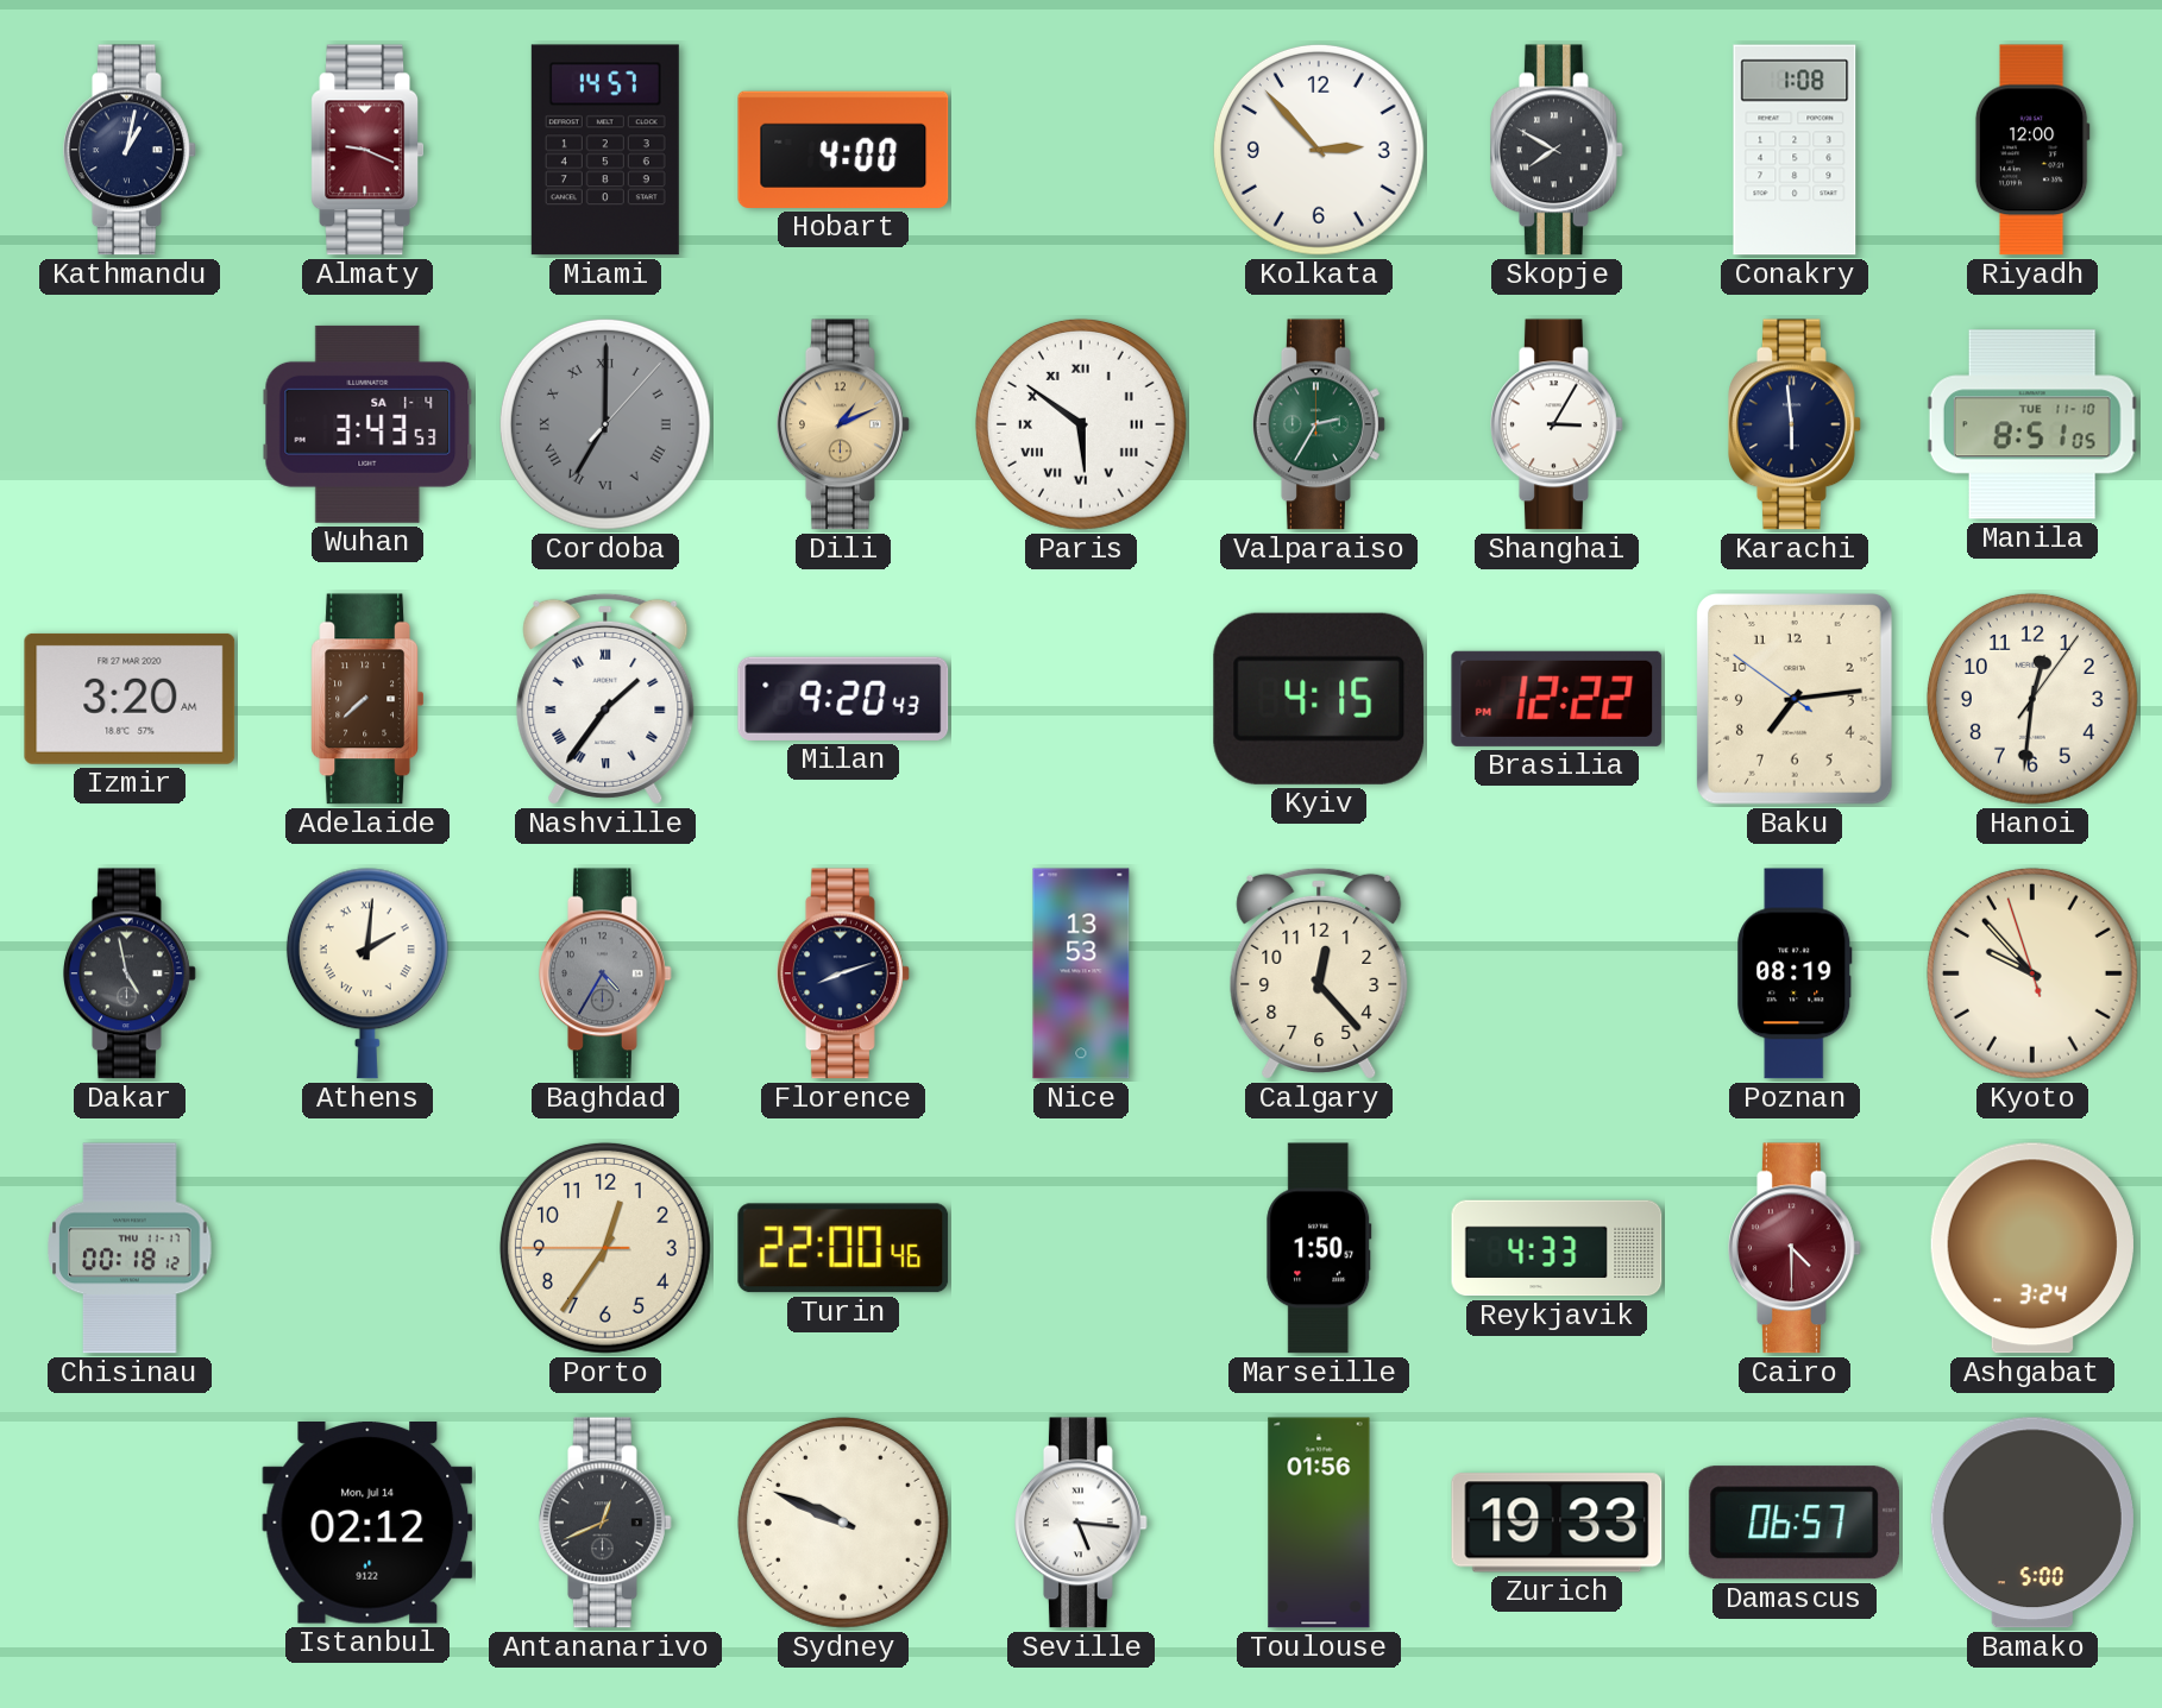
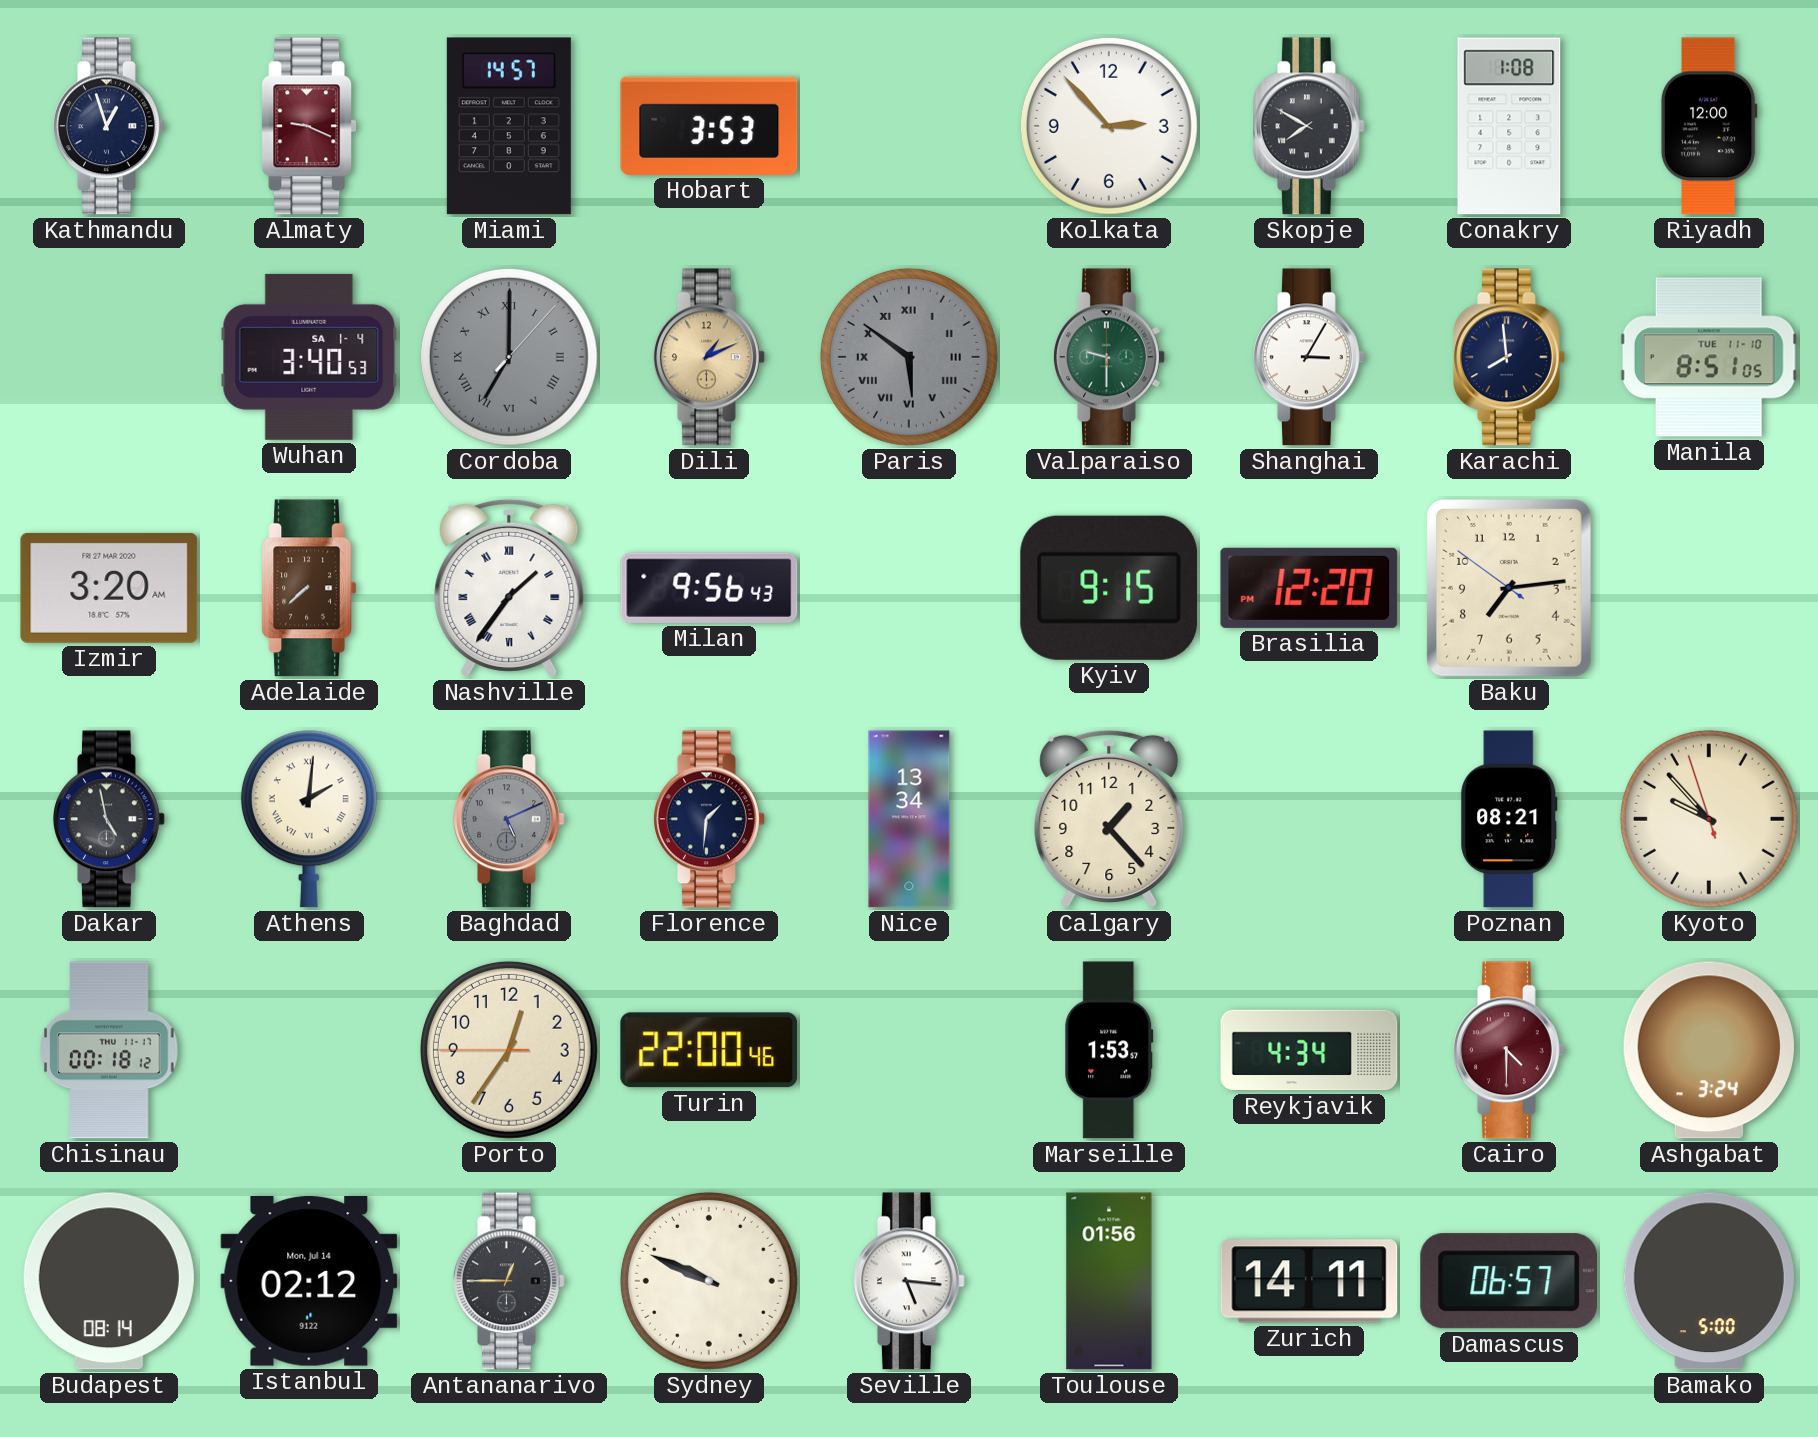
Kathmandu: 1:02 -> 12:57
Hobart: 4:00 -> 3:53
Wuhan: 3:43 -> 3:40
Paris dial: white -> grey
Valparaiso: 2:35 -> 9:30
Karachi: 5:59 -> 7:59
Milan: 9:20 -> 9:56
Kyiv: 4:15 -> 9:15
Brasilia: 12:22 -> 12:20
Hanoi: 12:31 -> none
Baghdad: 4:35 -> 5:11
Florence: 8:12 -> 1:31
Nice: 13:53 -> 13:34
Calgary: 12:23 -> 1:23
Poznan: 08:19 -> 08:21
Marseille: 1:50 -> 1:53
Reykjavik: 4:33 -> 4:34
Budapest: none -> 08:14
Antananarivo: 12:41 -> 12:45
Zurich: 19:33 -> 14:11
